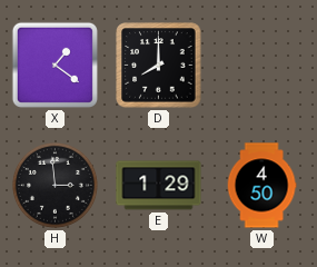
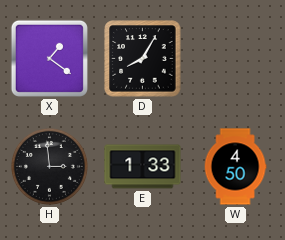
D: 8:00 -> 8:05
E: 1:29 -> 1:33
